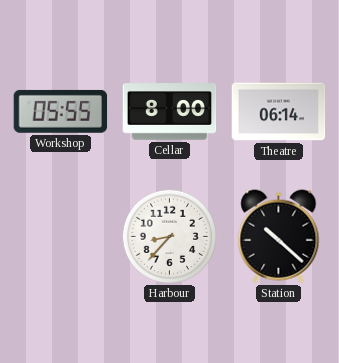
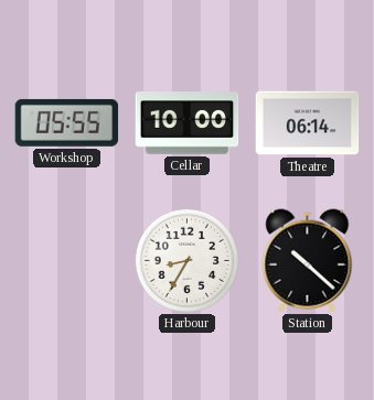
Cellar: 8:00 -> 10:00
Harbour: 8:37 -> 8:35
